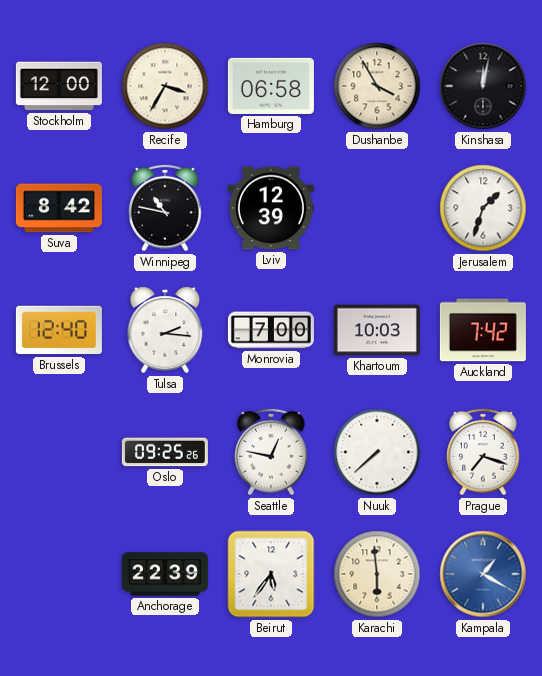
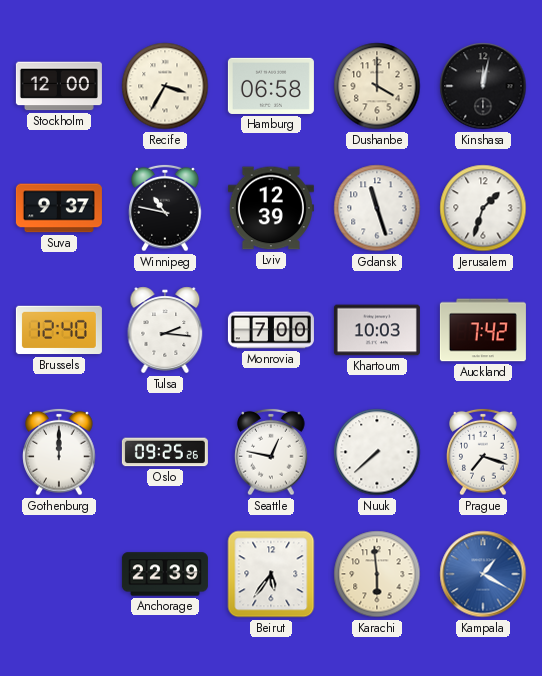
Dushanbe: 3:55 -> 4:00
Suva: 8:42 -> 9:37
Gdansk: none -> 11:27
Gothenburg: none -> 12:00
